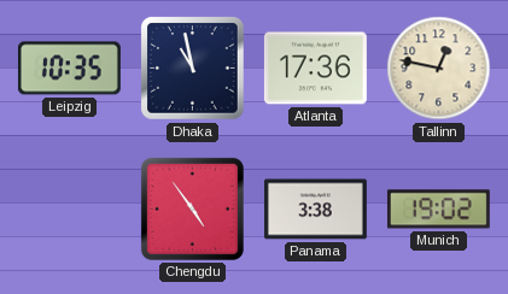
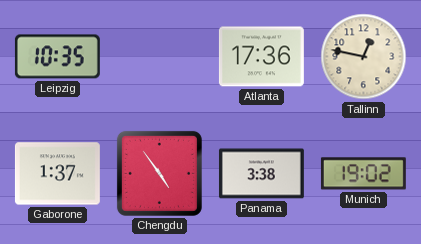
Dhaka: 10:58 -> none
Gaborone: none -> 1:37
